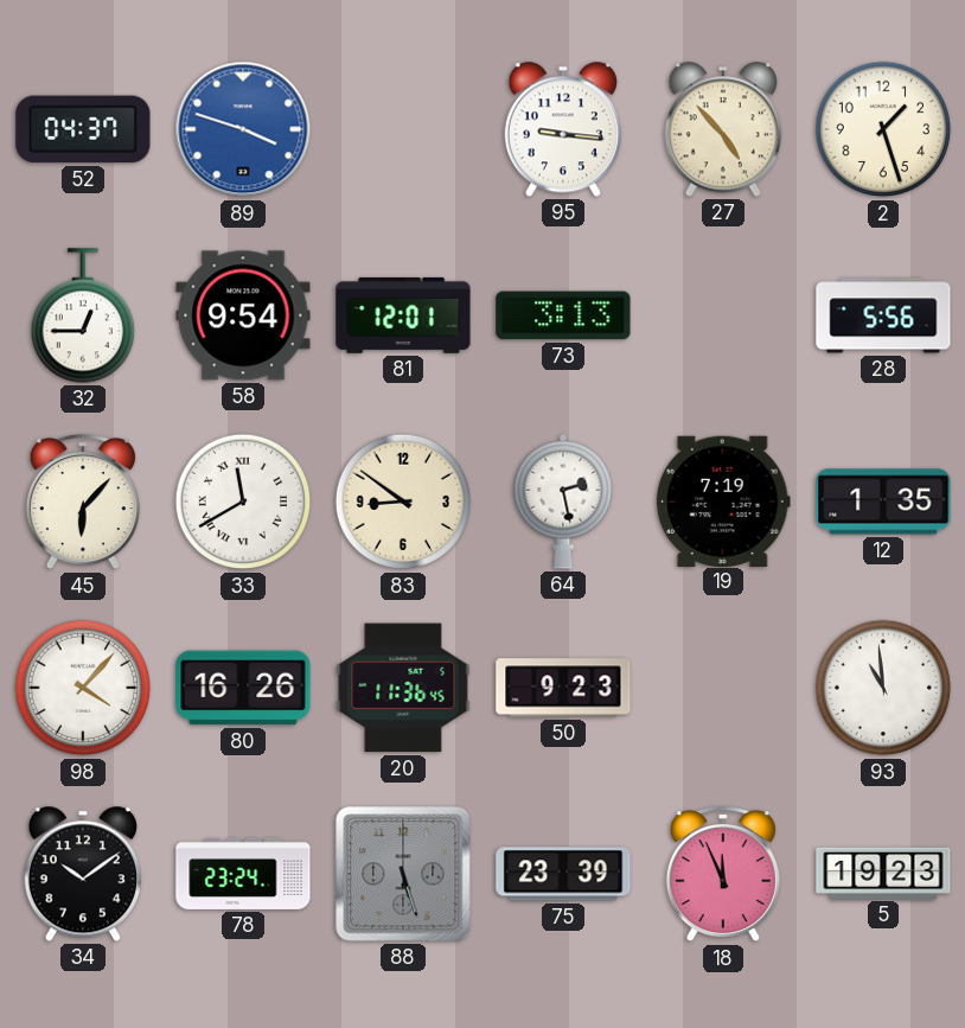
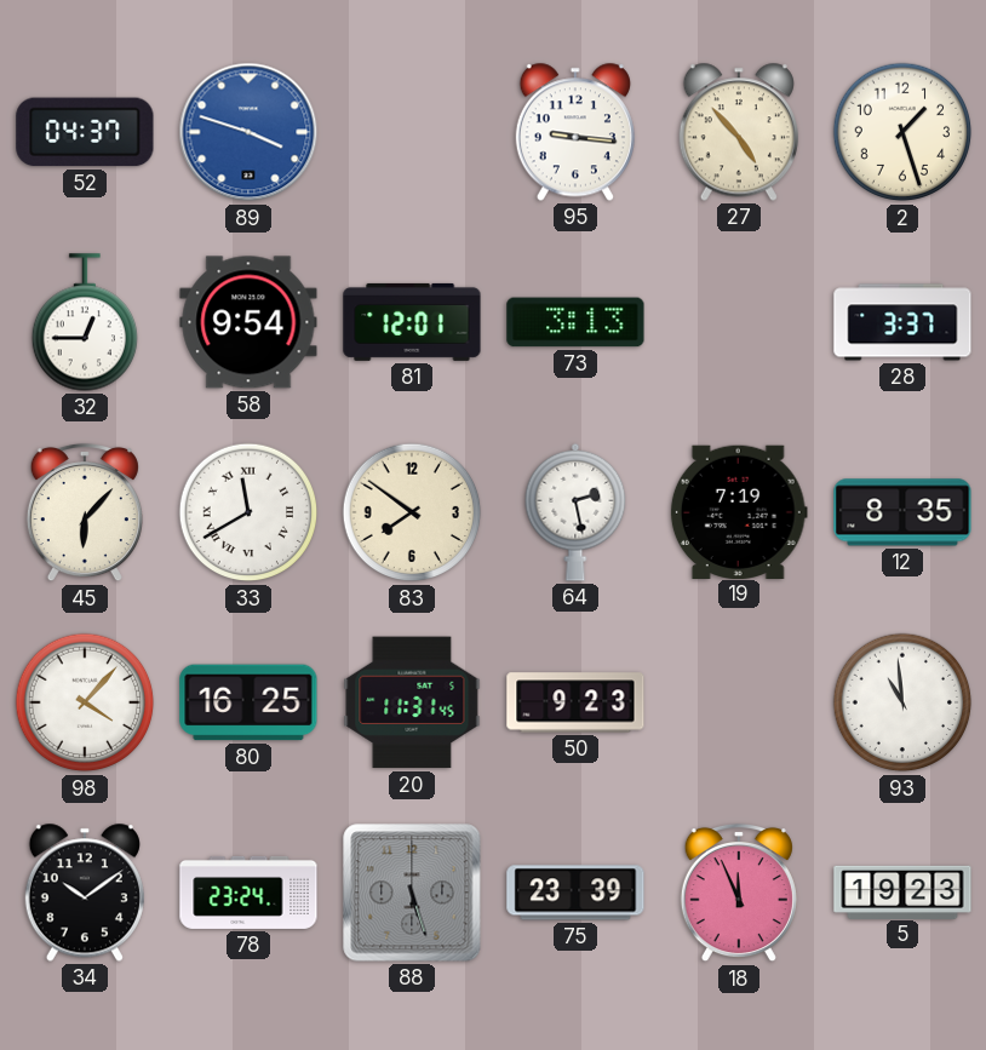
28: 5:56 -> 3:37
83: 8:51 -> 7:51
12: 1:35 -> 8:35
80: 16:26 -> 16:25
20: 11:36 -> 11:31
